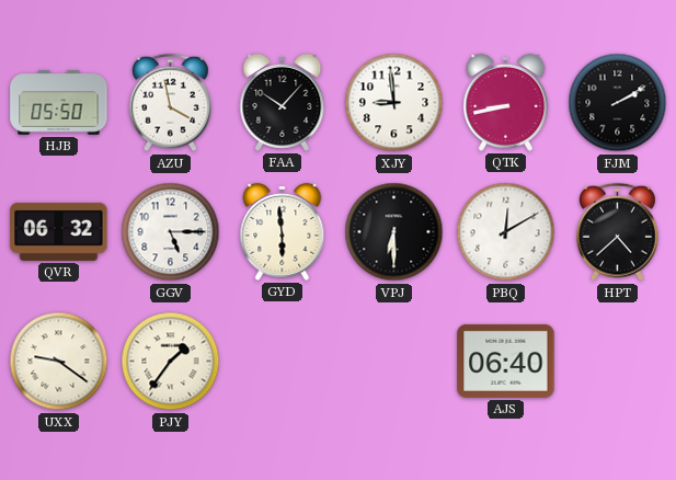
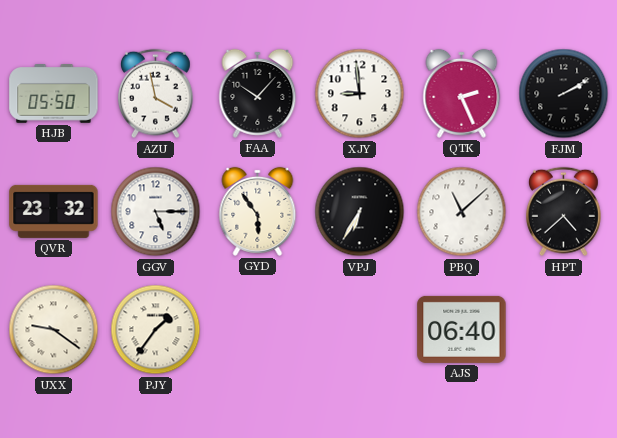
QTK: 8:43 -> 2:26
QVR: 06:32 -> 23:32
GYD: 5:59 -> 5:54
VPJ: 6:30 -> 6:35
PBQ: 12:10 -> 11:08
